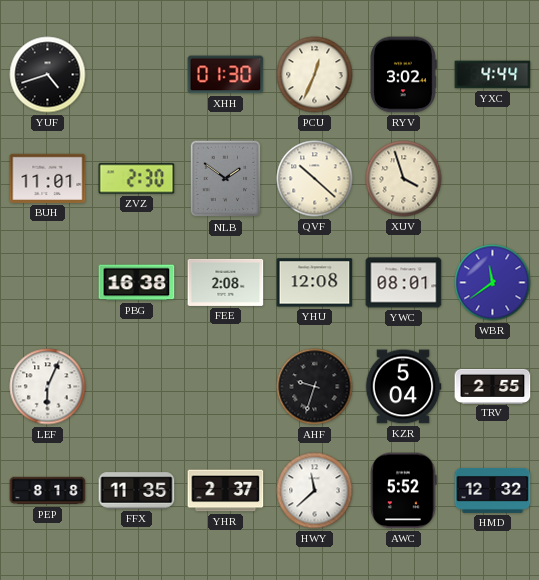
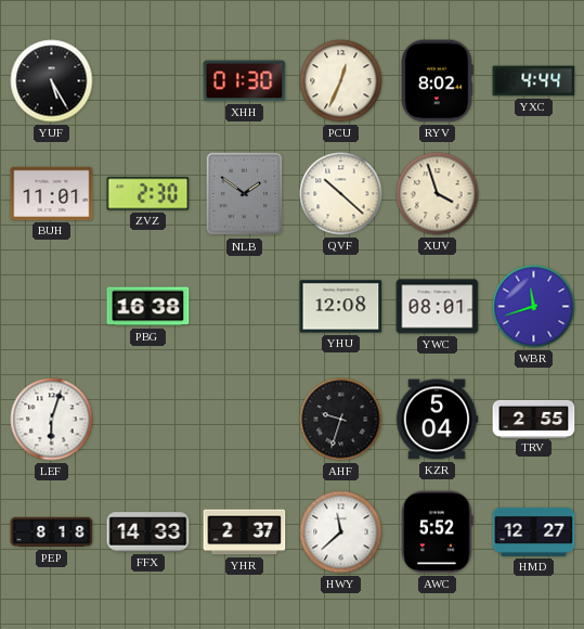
YUF: 4:42 -> 5:25
RYV: 3:02 -> 8:02
FEE: 2:08 -> none
WBR: 11:39 -> 11:42
LEF: 6:04 -> 6:03
FFX: 11:35 -> 14:33
HMD: 12:32 -> 12:27
